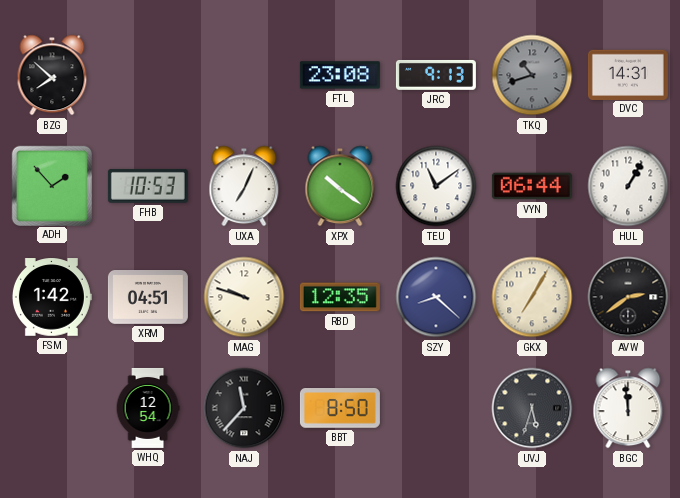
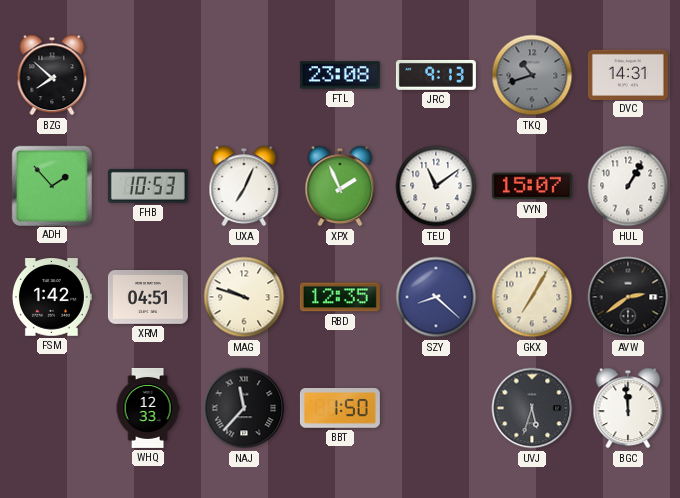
XPX: 10:21 -> 1:56
VYN: 06:44 -> 15:07
WHQ: 12:54 -> 12:33
BBT: 8:50 -> 1:50
